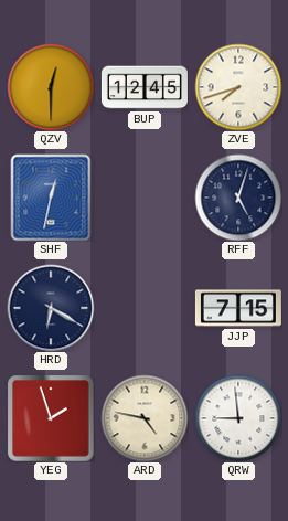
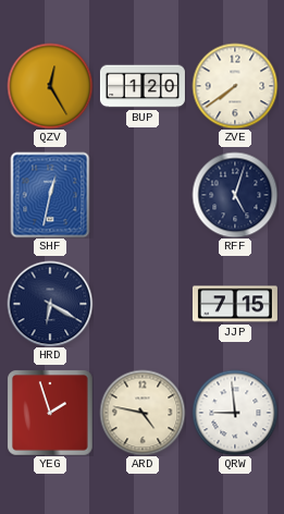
QZV: 12:30 -> 12:25
BUP: 12:45 -> 1:20
ZVE: 7:42 -> 7:39
